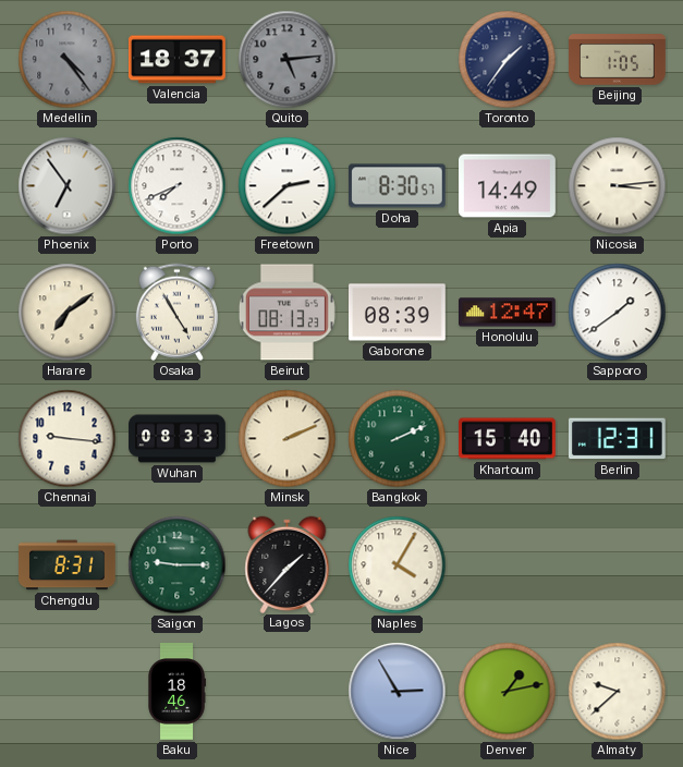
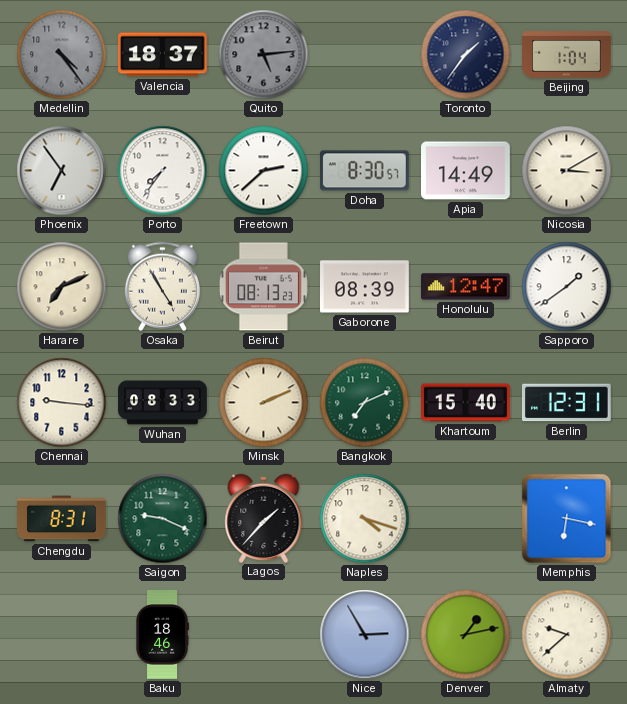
Beijing: 1:05 -> 1:04
Porto: 7:41 -> 7:36
Nicosia: 3:14 -> 3:10
Harare: 7:09 -> 7:11
Bangkok: 2:11 -> 7:11
Saigon: 9:15 -> 9:19
Naples: 4:05 -> 4:18
Memphis: none -> 6:17
